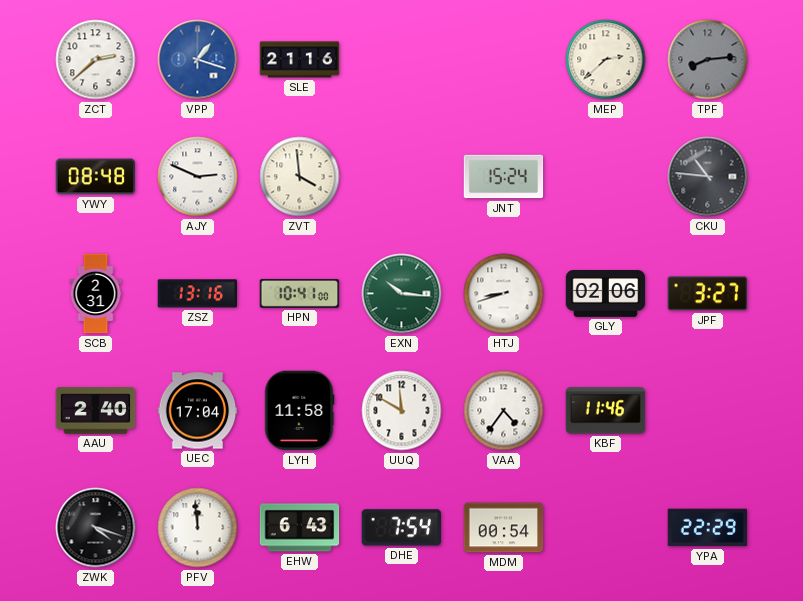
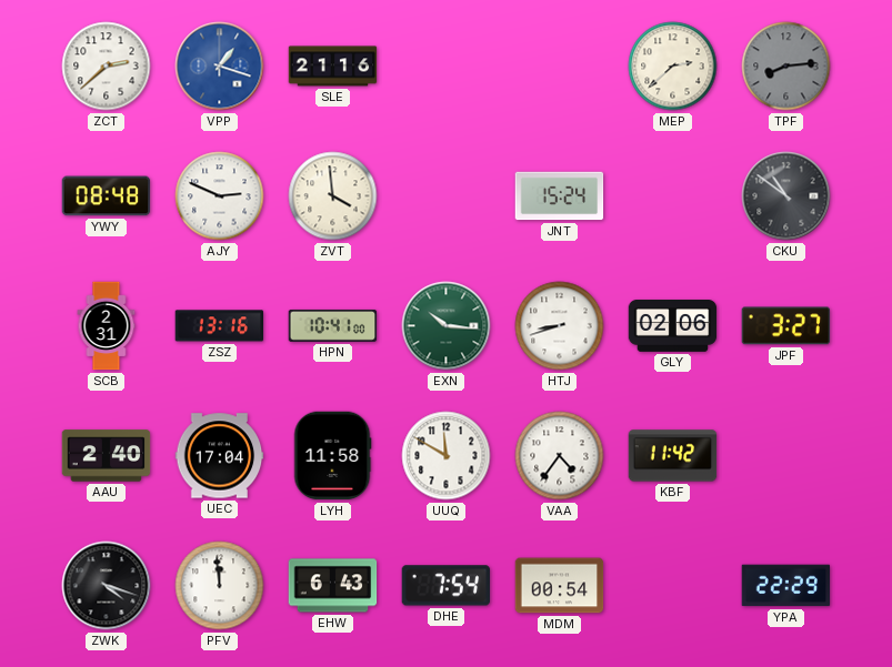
CKU: 10:46 -> 10:51
KBF: 11:46 -> 11:42
